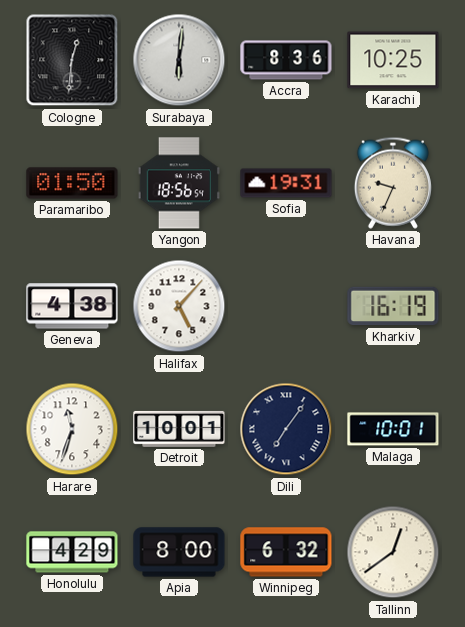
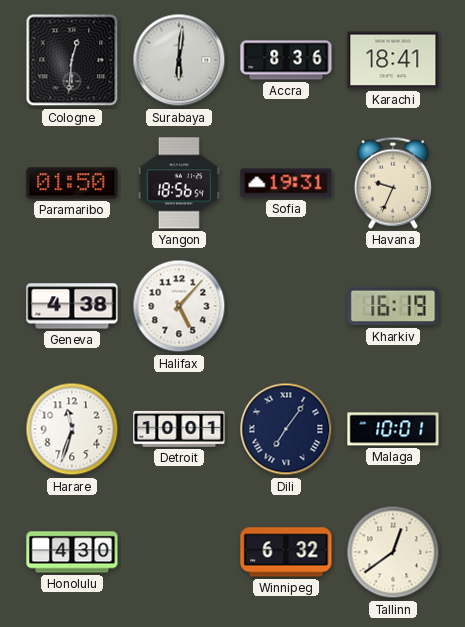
Karachi: 10:25 -> 18:41
Honolulu: 4:29 -> 4:30
Apia: 8:00 -> none
